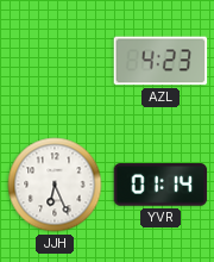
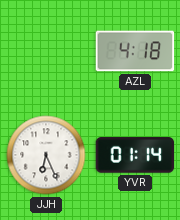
AZL: 4:23 -> 4:18
